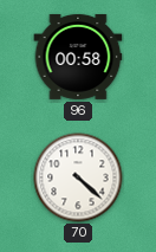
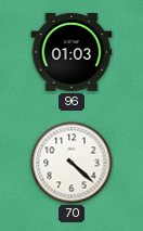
96: 00:58 -> 01:03
